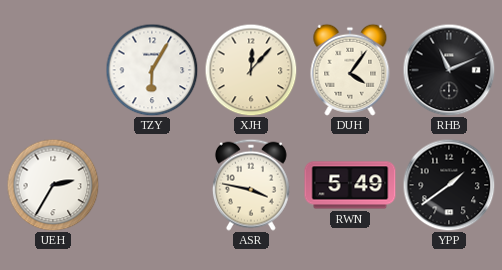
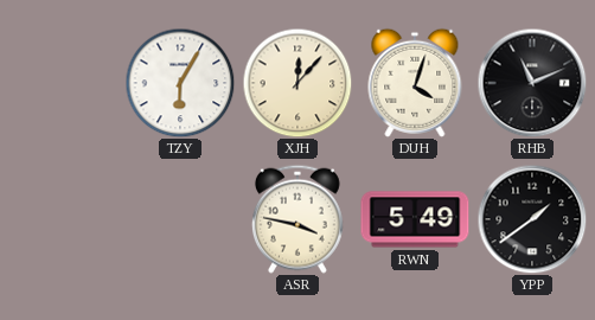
DUH: 4:06 -> 4:03
UEH: 2:35 -> none
